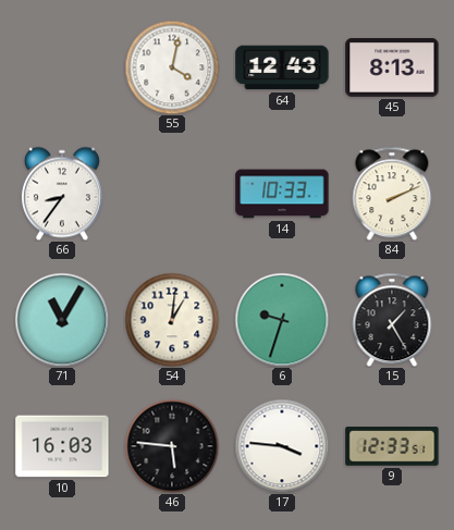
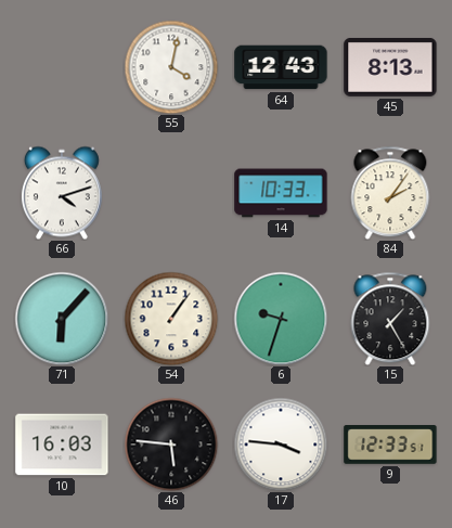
66: 8:36 -> 4:12
84: 2:11 -> 2:06
71: 11:05 -> 6:07
54: 1:01 -> 1:06
